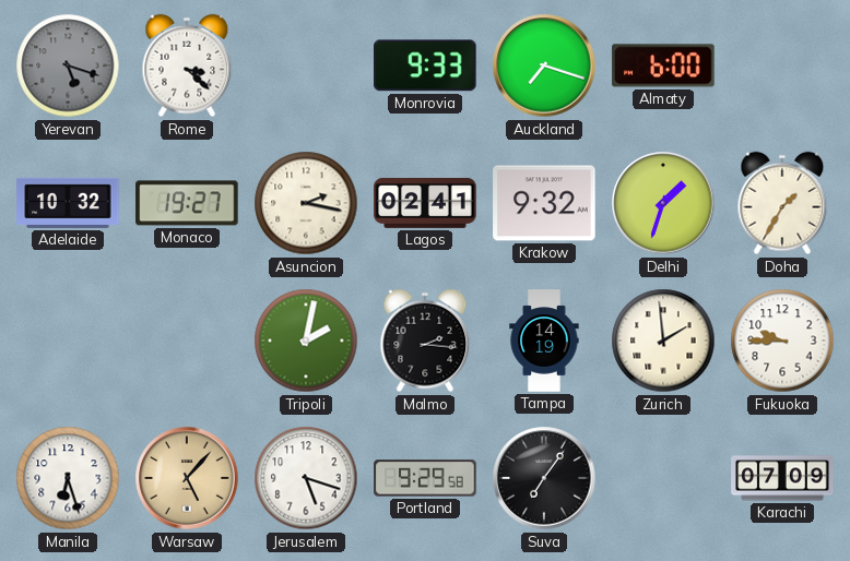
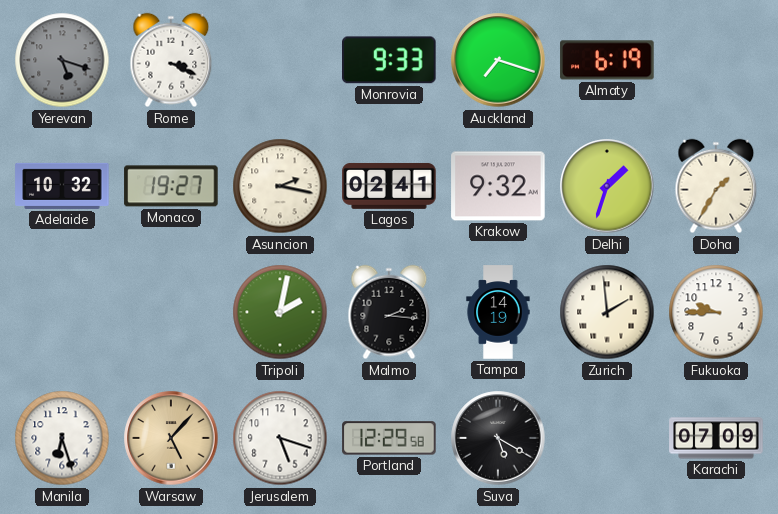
Rome: 3:22 -> 3:19
Almaty: 6:00 -> 6:19
Portland: 9:29 -> 12:29
Suva: 7:06 -> 5:20
